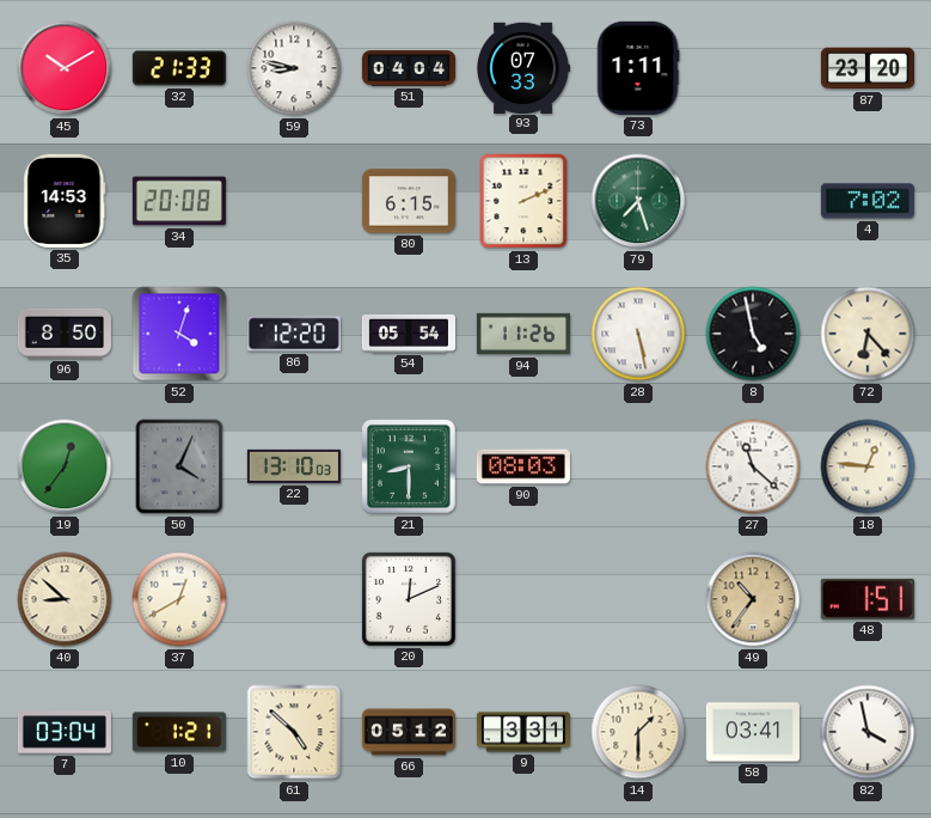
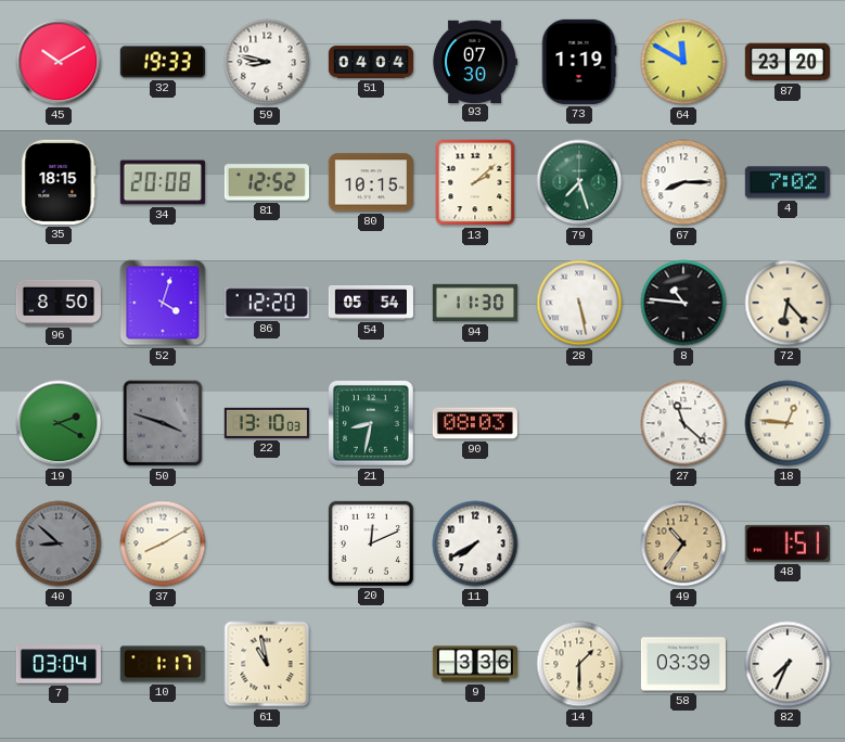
32: 21:33 -> 19:33
93: 07:33 -> 07:30
73: 1:11 -> 1:19
64: none -> 11:50
35: 14:53 -> 18:15
81: none -> 12:52
80: 6:15 -> 10:15
13: 2:11 -> 2:08
67: none -> 8:15
94: 11:26 -> 11:30
8: 4:58 -> 10:46
19: 12:36 -> 2:20
50: 4:04 -> 3:48
21: 8:30 -> 8:32
40 dial: cream -> grey
37: 12:40 -> 8:10
11: none -> 7:40
10: 1:21 -> 1:17
61: 4:52 -> 10:58
66: 05:12 -> none
9: 3:31 -> 3:36
58: 03:41 -> 03:39
82: 3:58 -> 7:34
